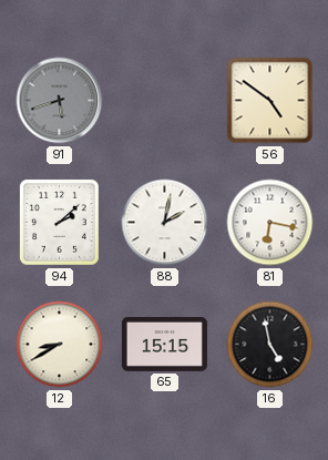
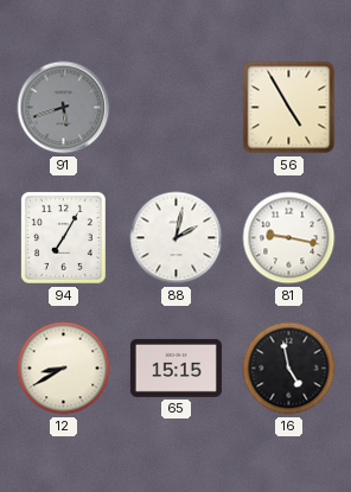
56: 4:51 -> 4:55
94: 2:08 -> 7:05
81: 6:17 -> 9:17
